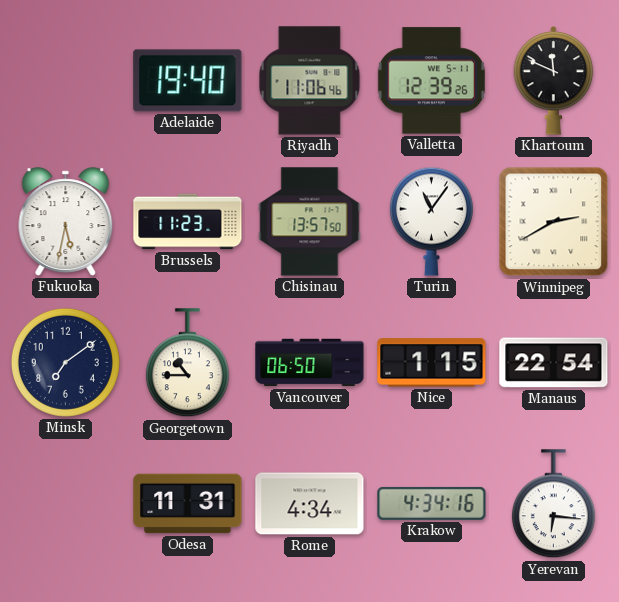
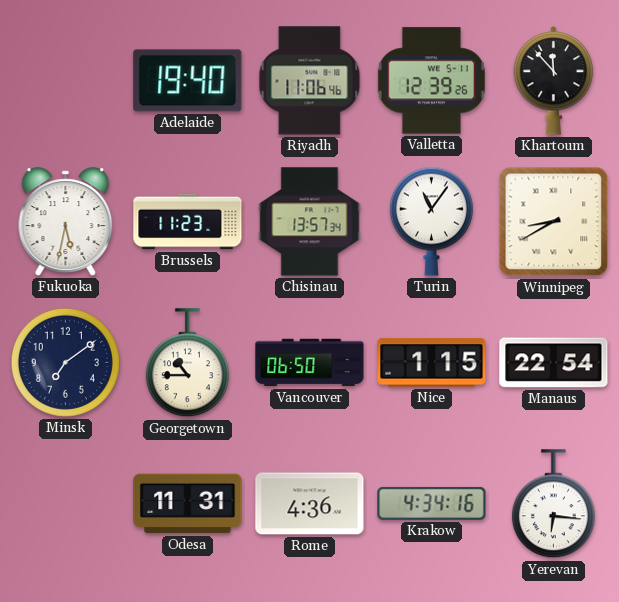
Khartoum: 11:49 -> 11:53
Chisinau: 13:57:50 -> 13:57:34
Winnipeg: 2:40 -> 8:40
Rome: 4:34 -> 4:36
